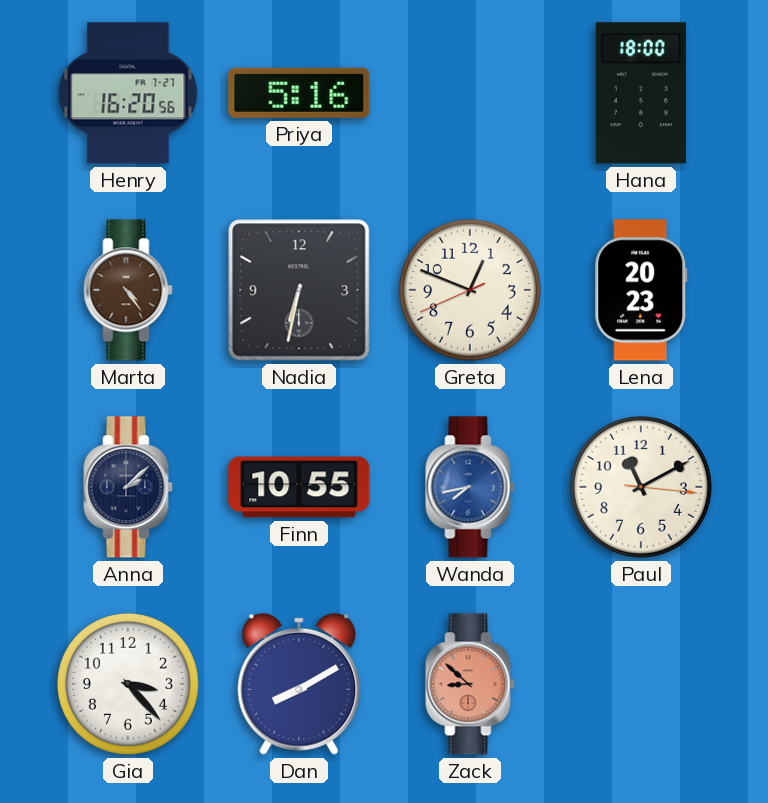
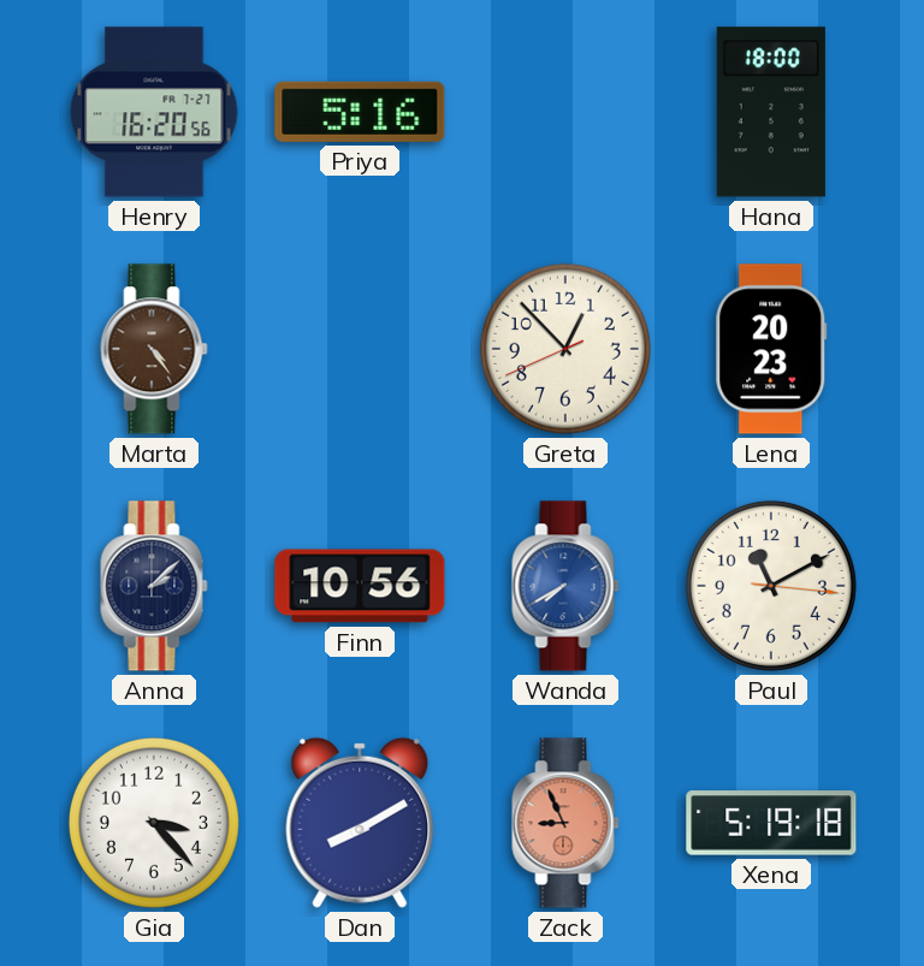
Nadia: 6:32 -> none
Greta: 12:48 -> 12:52
Finn: 10:55 -> 10:56
Wanda: 7:43 -> 7:40
Zack: 8:52 -> 8:56
Xena: none -> 5:19
